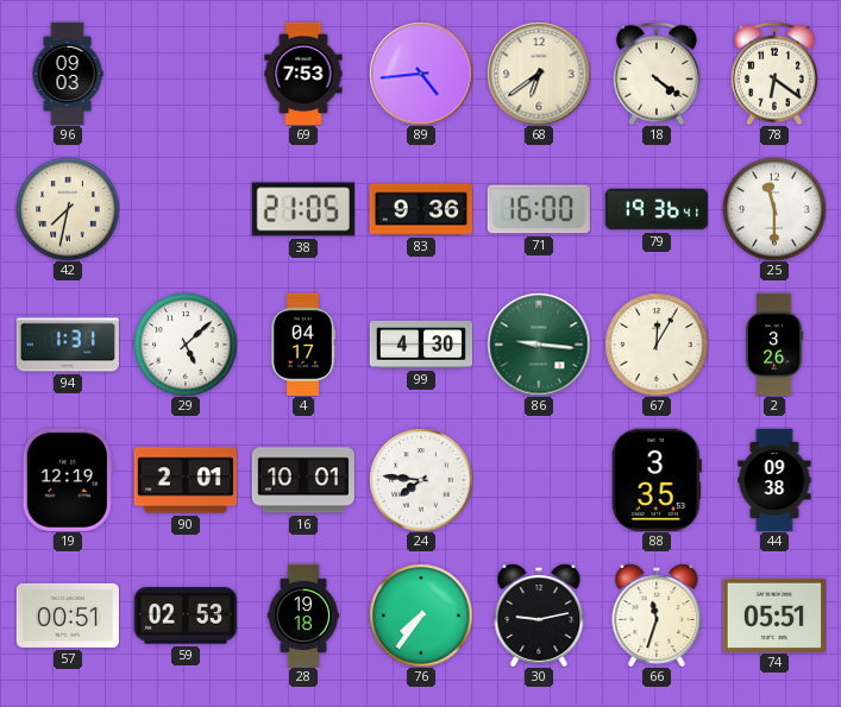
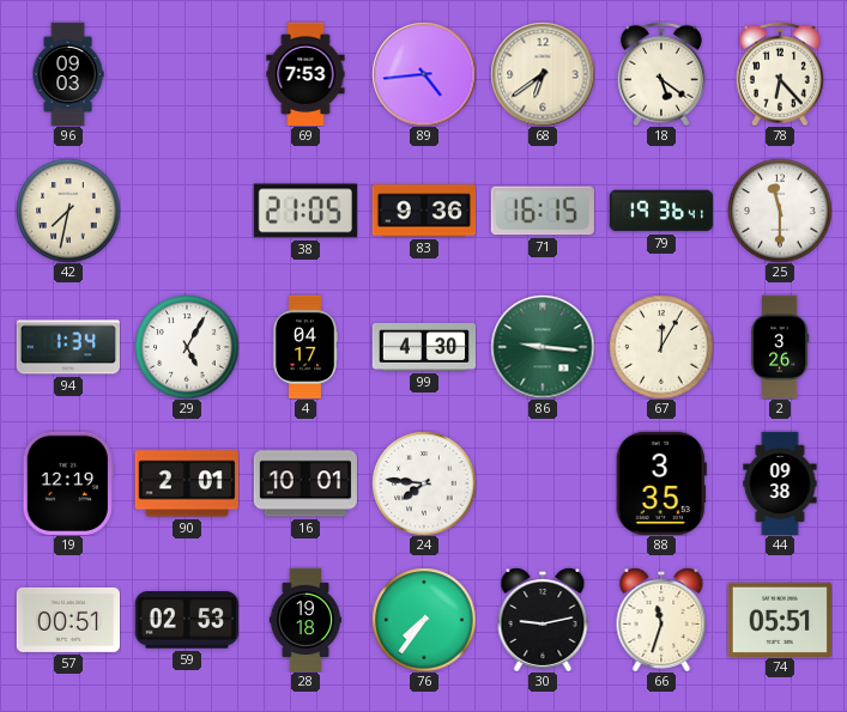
18: 4:21 -> 5:21
78: 6:21 -> 6:23
71: 16:00 -> 16:15
94: 1:31 -> 1:34
29: 5:08 -> 5:05
